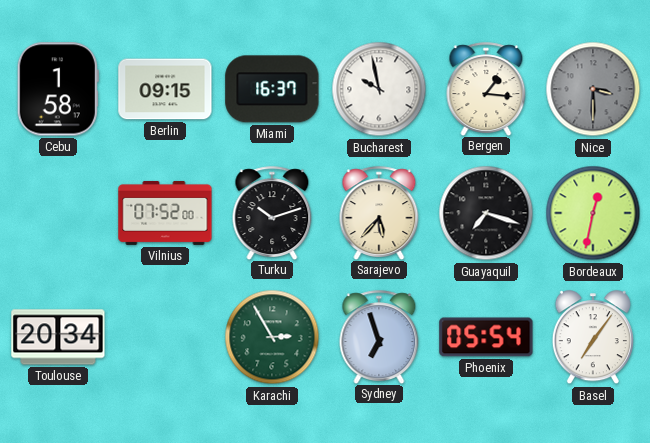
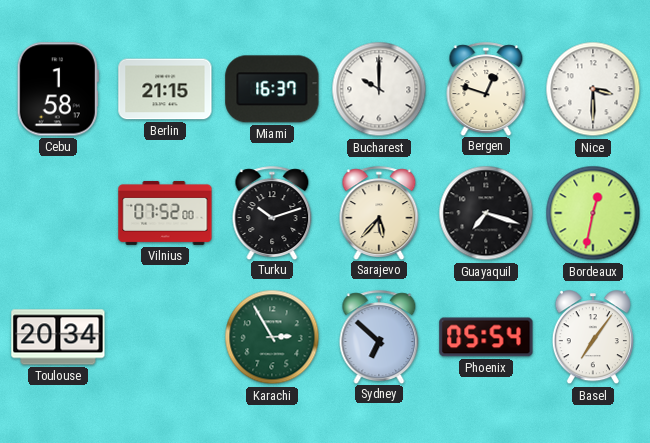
Berlin: 09:15 -> 21:15
Bucharest: 9:58 -> 10:00
Bergen: 1:16 -> 12:48
Nice dial: grey -> white
Sydney: 6:57 -> 6:52
